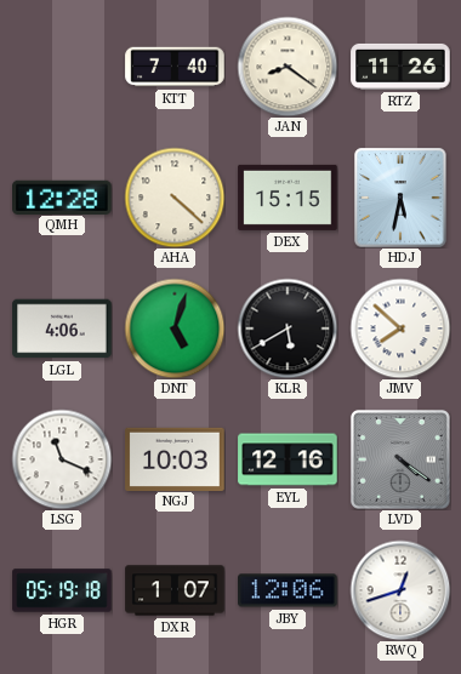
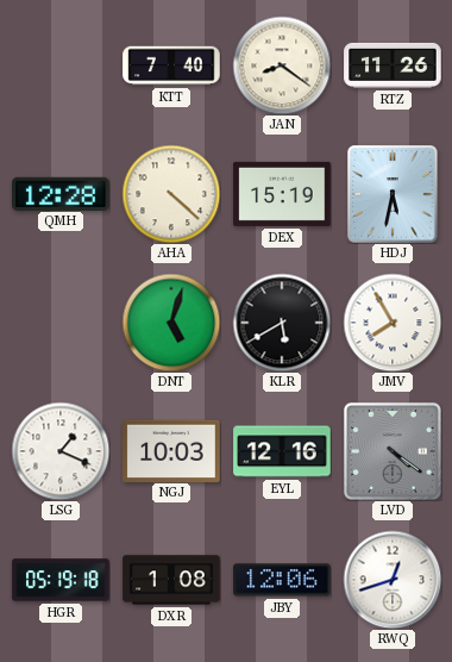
DEX: 15:15 -> 15:19
LGL: 4:06 -> none
JMV: 7:52 -> 7:55
LSG: 11:19 -> 1:19
DXR: 1:07 -> 1:08
